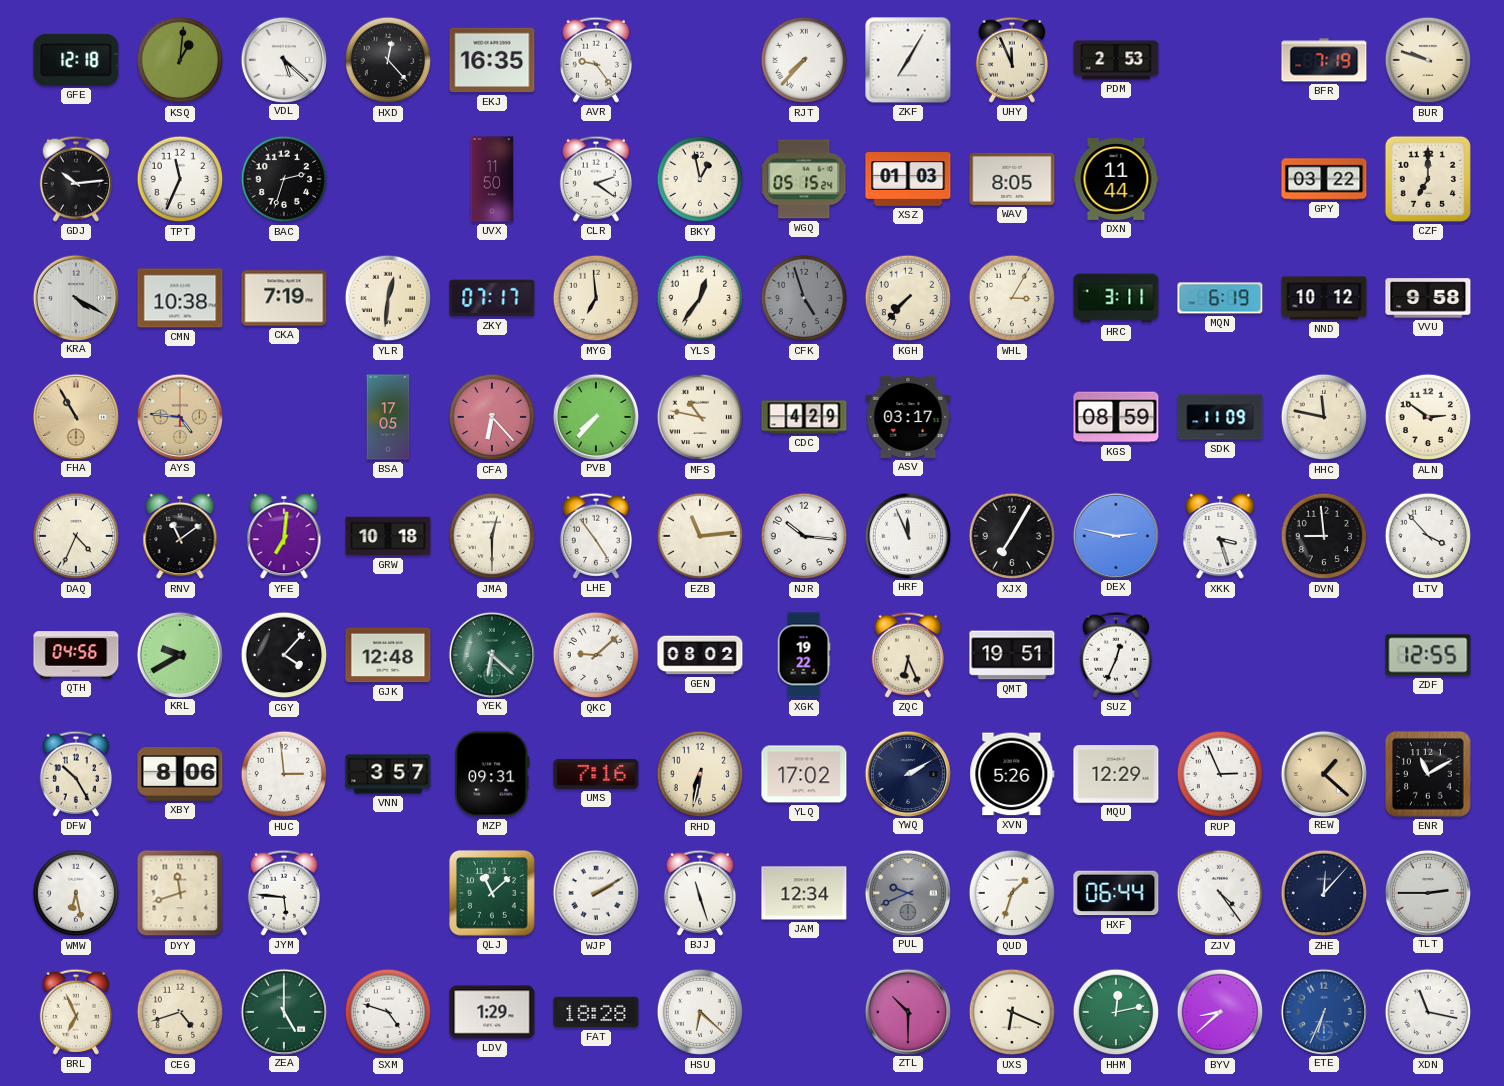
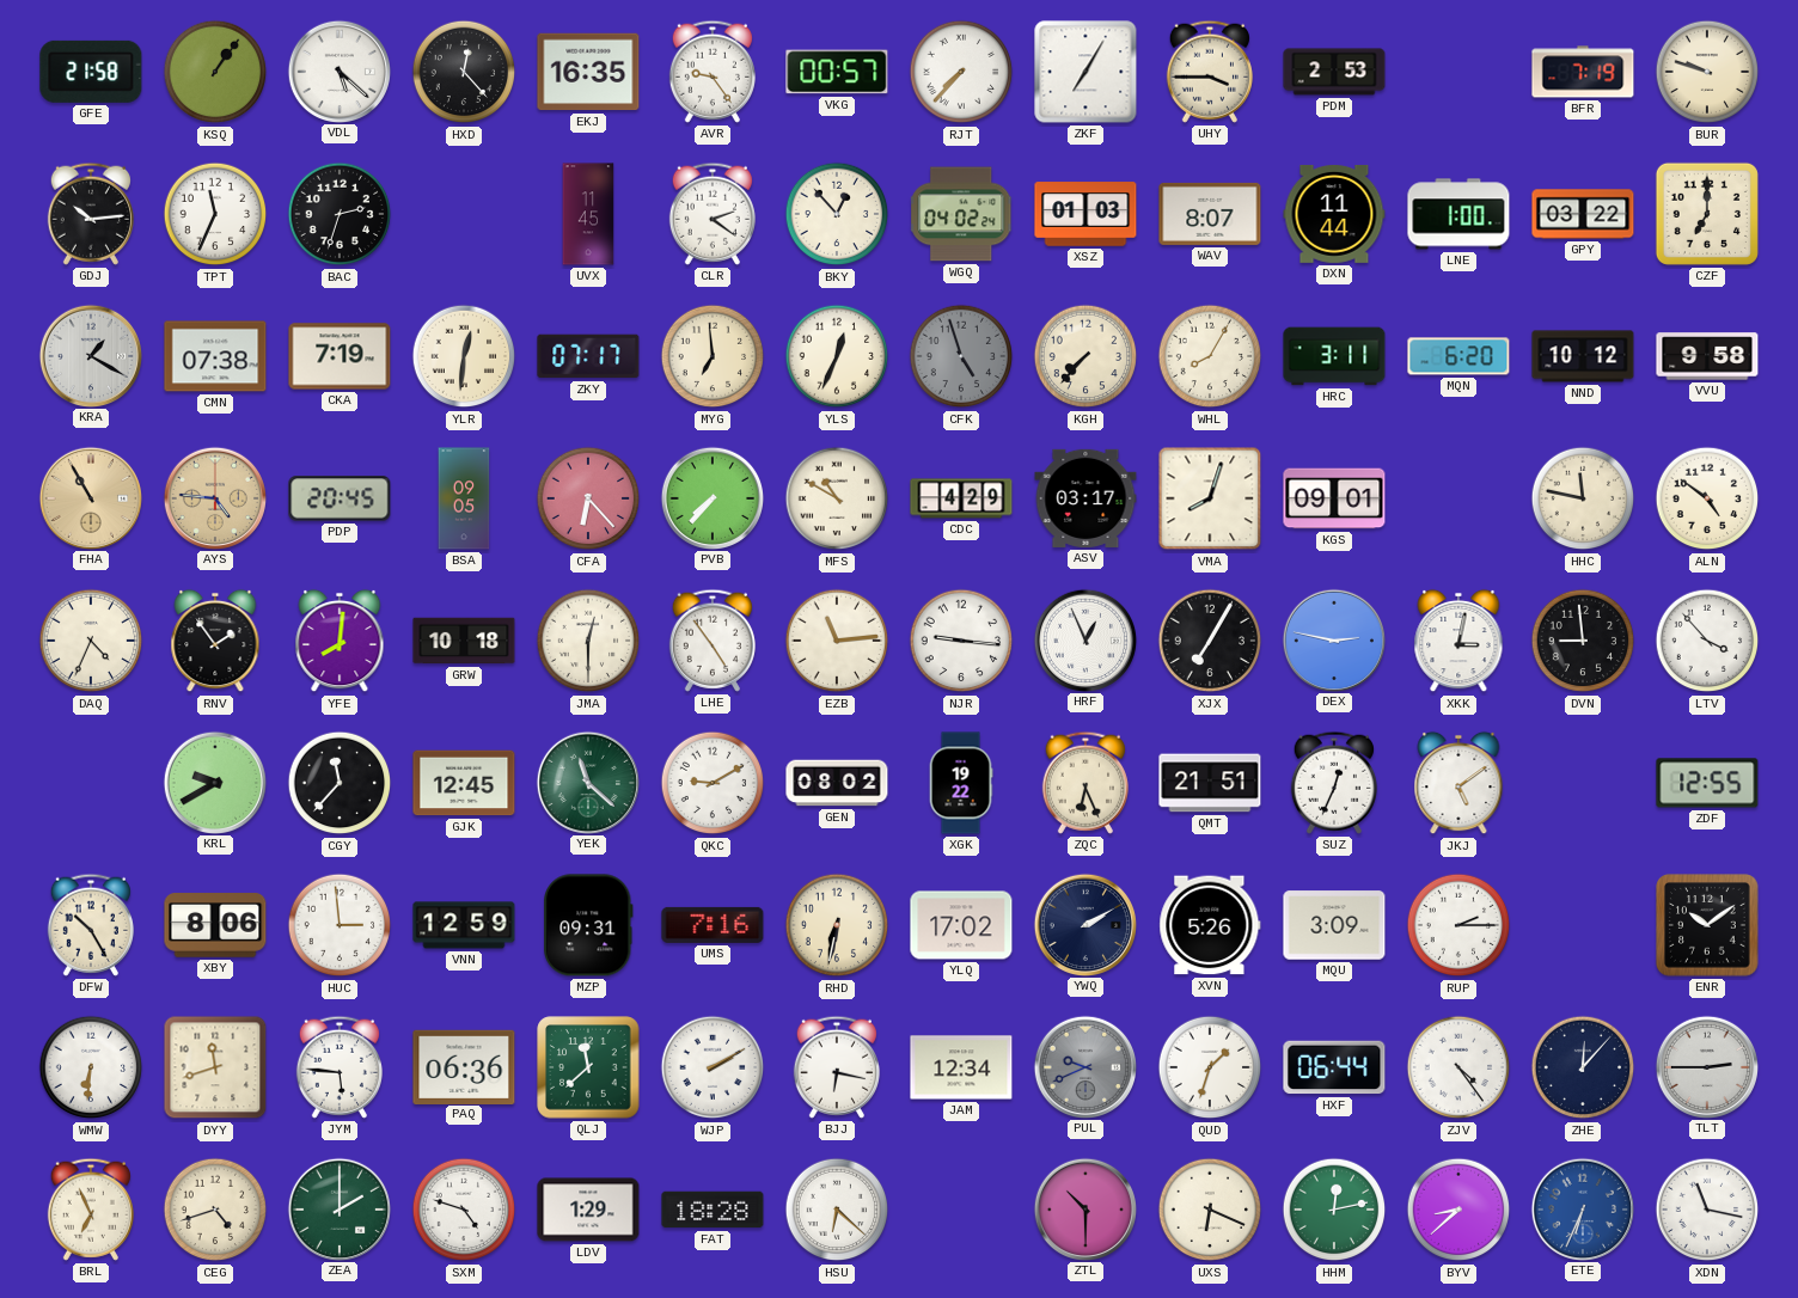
GFE: 12:18 -> 21:58
KSQ: 1:01 -> 1:06
VKG: none -> 00:57
UHY: 11:56 -> 3:45
UVX: 11:50 -> 11:45
BKY: 12:58 -> 12:53
WGQ: 05:15 -> 04:02
WAV: 8:05 -> 8:07
LNE: none -> 1:00
KRA: 4:20 -> 1:20
CMN: 10:38 -> 07:38
YLS: 12:36 -> 12:34
WHL: 3:05 -> 8:05
MQN: 6:19 -> 6:20
PDP: none -> 20:45
BSA: 17:05 -> 09:05
MFS: 10:47 -> 10:50
VMA: none -> 8:03
KGS: 08:59 -> 09:01
SDK: 11:09 -> none
ALN: 2:51 -> 4:51
RNV: 11:09 -> 1:54
YFE: 7:01 -> 8:01
NJR: 10:16 -> 9:16
HRF: 11:56 -> 12:56
XKK: 3:27 -> 3:02
QTH: 04:56 -> none
CGY: 4:07 -> 11:37
GJK: 12:48 -> 12:45
YEK: 6:22 -> 11:22
QKC: 9:08 -> 9:10
QMT: 19:51 -> 21:51
JKJ: none -> 5:09
VNN: 3:57 -> 12:59
MQU: 12:29 -> 3:09
RUP: 2:56 -> 2:15
REW: 1:22 -> none
ENR: 11:10 -> 10:09
WMW: 6:28 -> 6:31
PAQ: none -> 06:36
QLJ: 11:08 -> 11:38
BJJ: 11:27 -> 6:17
ZEA: 5:00 -> 2:00
